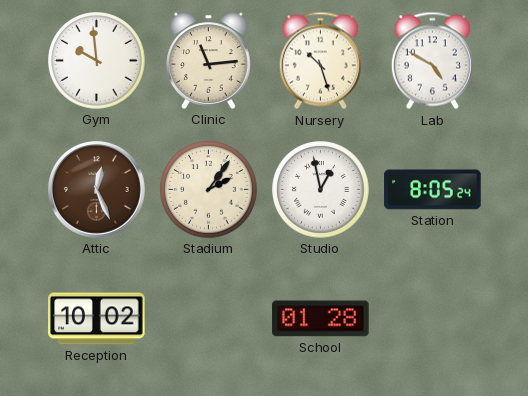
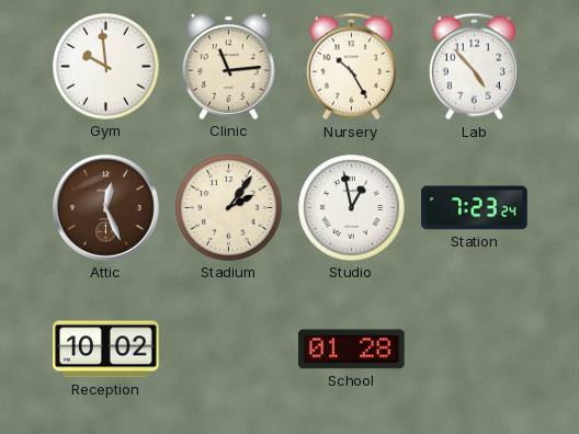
Nursery: 10:27 -> 10:25
Lab: 4:50 -> 4:53
Station: 8:05 -> 7:23
